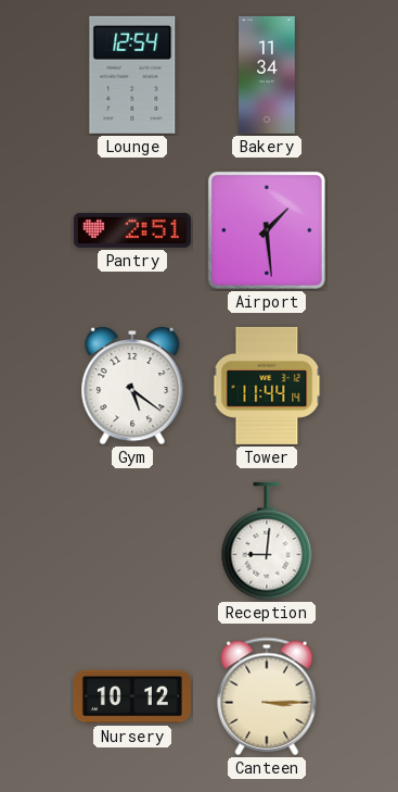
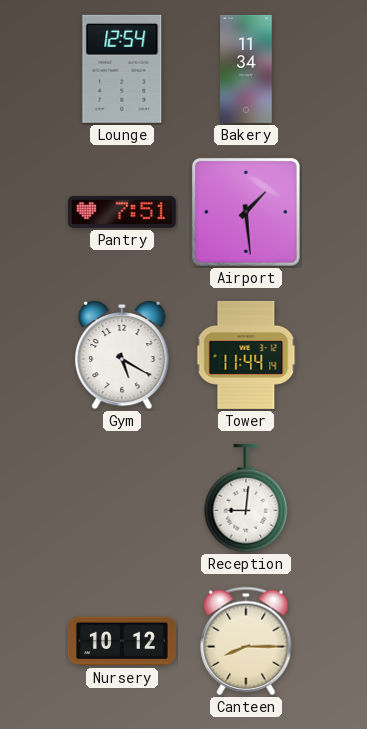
Pantry: 2:51 -> 7:51
Gym: 5:21 -> 5:20
Canteen: 3:15 -> 8:15
